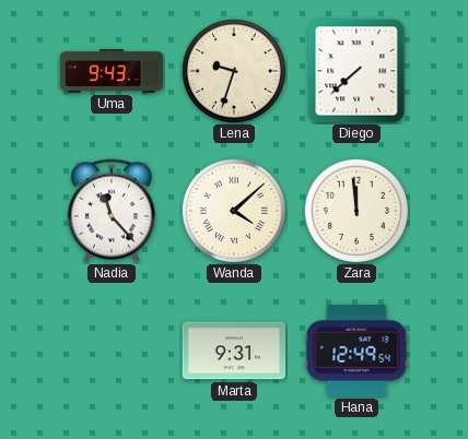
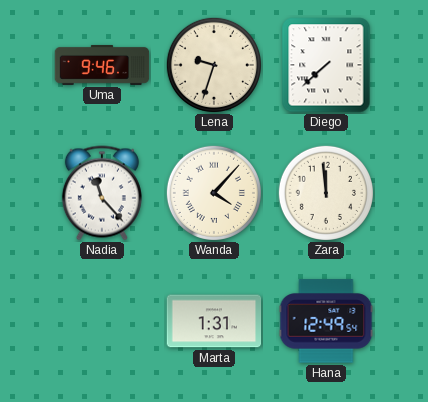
Uma: 9:43 -> 9:46
Wanda: 4:08 -> 4:07
Marta: 9:31 -> 1:31
